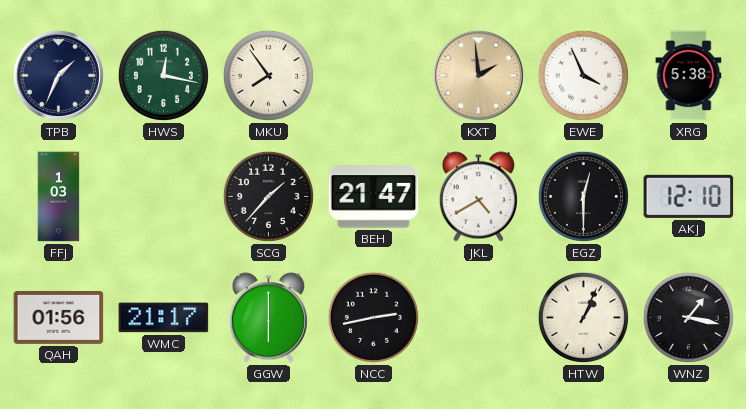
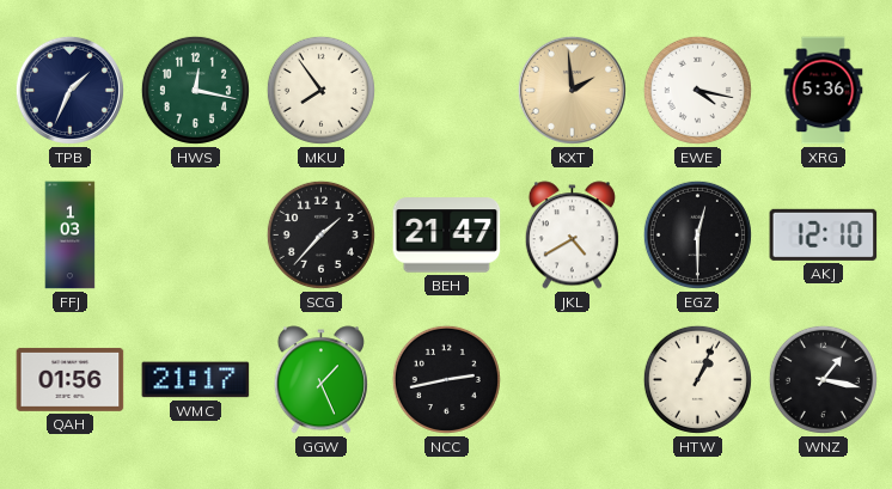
EWE: 3:56 -> 4:17
XRG: 5:38 -> 5:36
GGW: 6:00 -> 1:26
